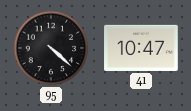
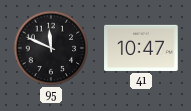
95: 4:22 -> 11:49
